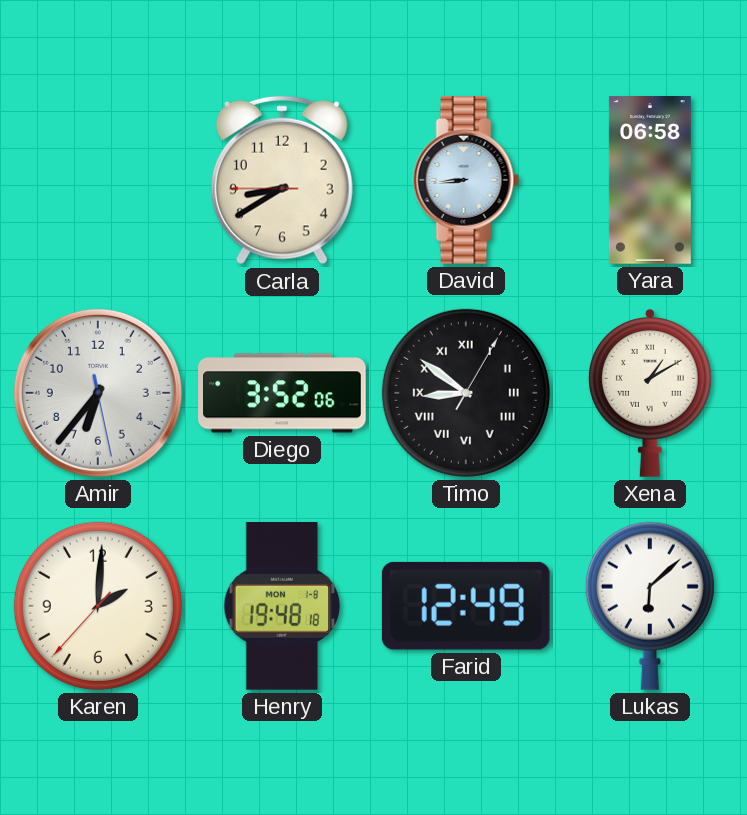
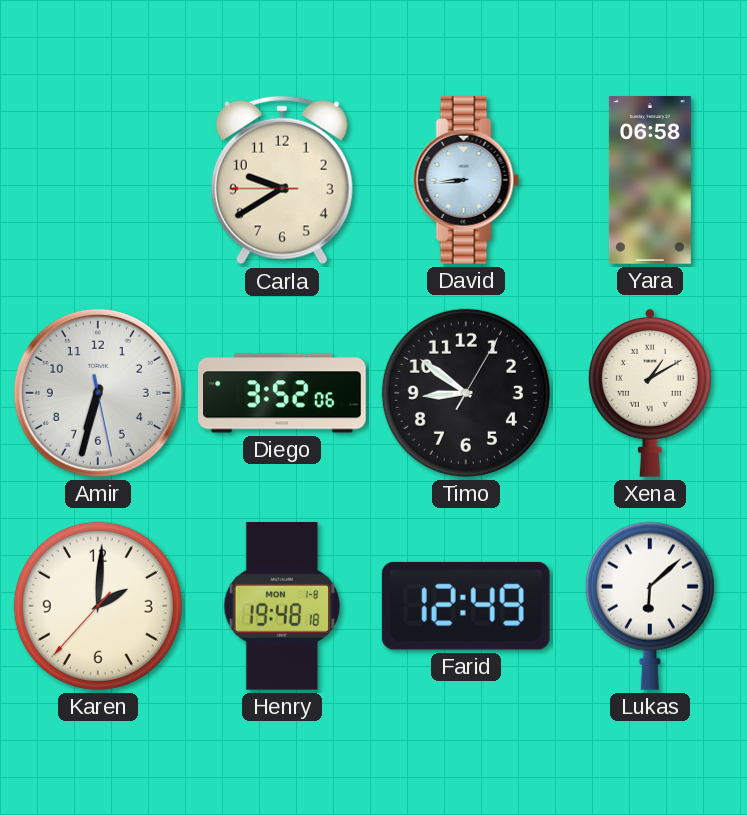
Carla: 8:39 -> 9:39
Amir: 6:36 -> 6:32
Timo numerals: Roman -> Arabic
